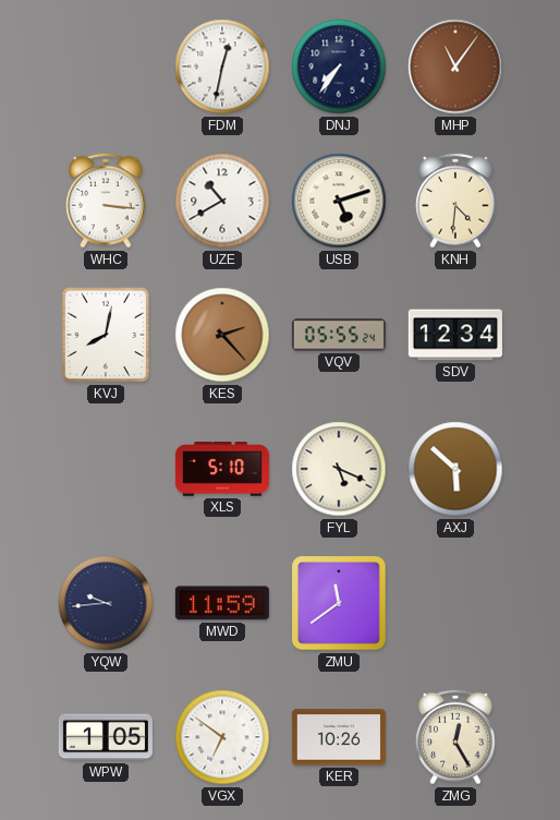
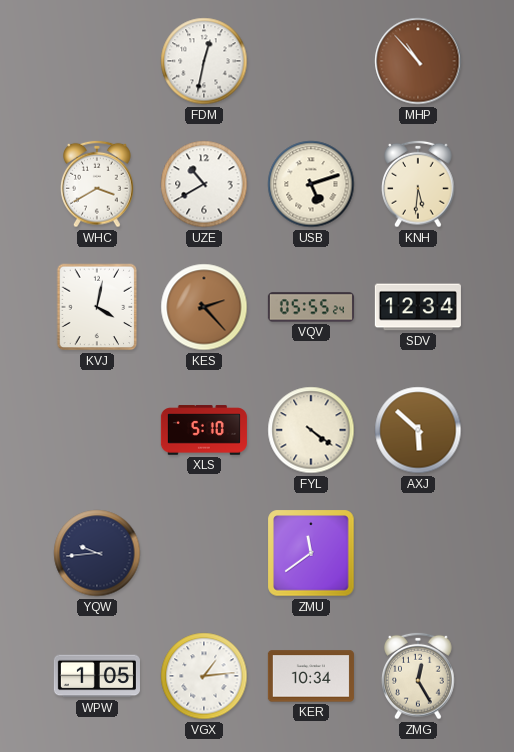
DNJ: 7:36 -> none
MHP: 11:06 -> 10:53
WHC: 3:16 -> 3:40
KNH: 4:31 -> 5:31
KVJ: 8:02 -> 4:02
FYL: 5:19 -> 4:21
MWD: 11:59 -> none
VGX: 6:51 -> 1:14
KER: 10:26 -> 10:34
